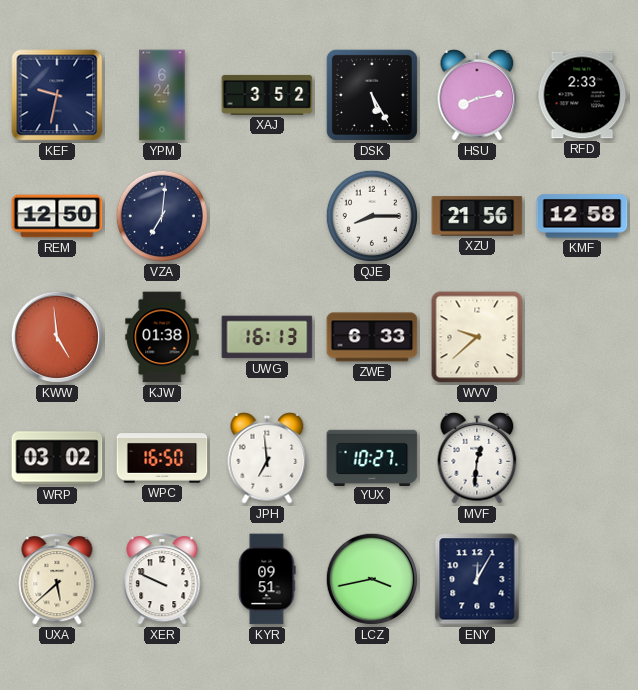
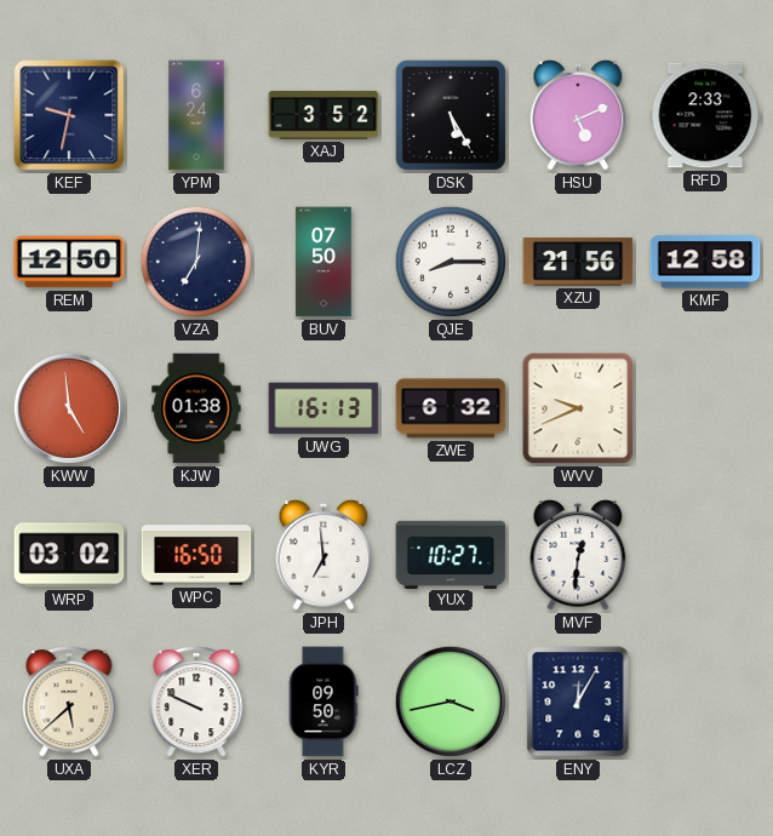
HSU: 8:13 -> 5:11
BUV: none -> 07:50
ZWE: 6:33 -> 6:32
WVV: 9:38 -> 9:41
KYR: 09:51 -> 09:50
